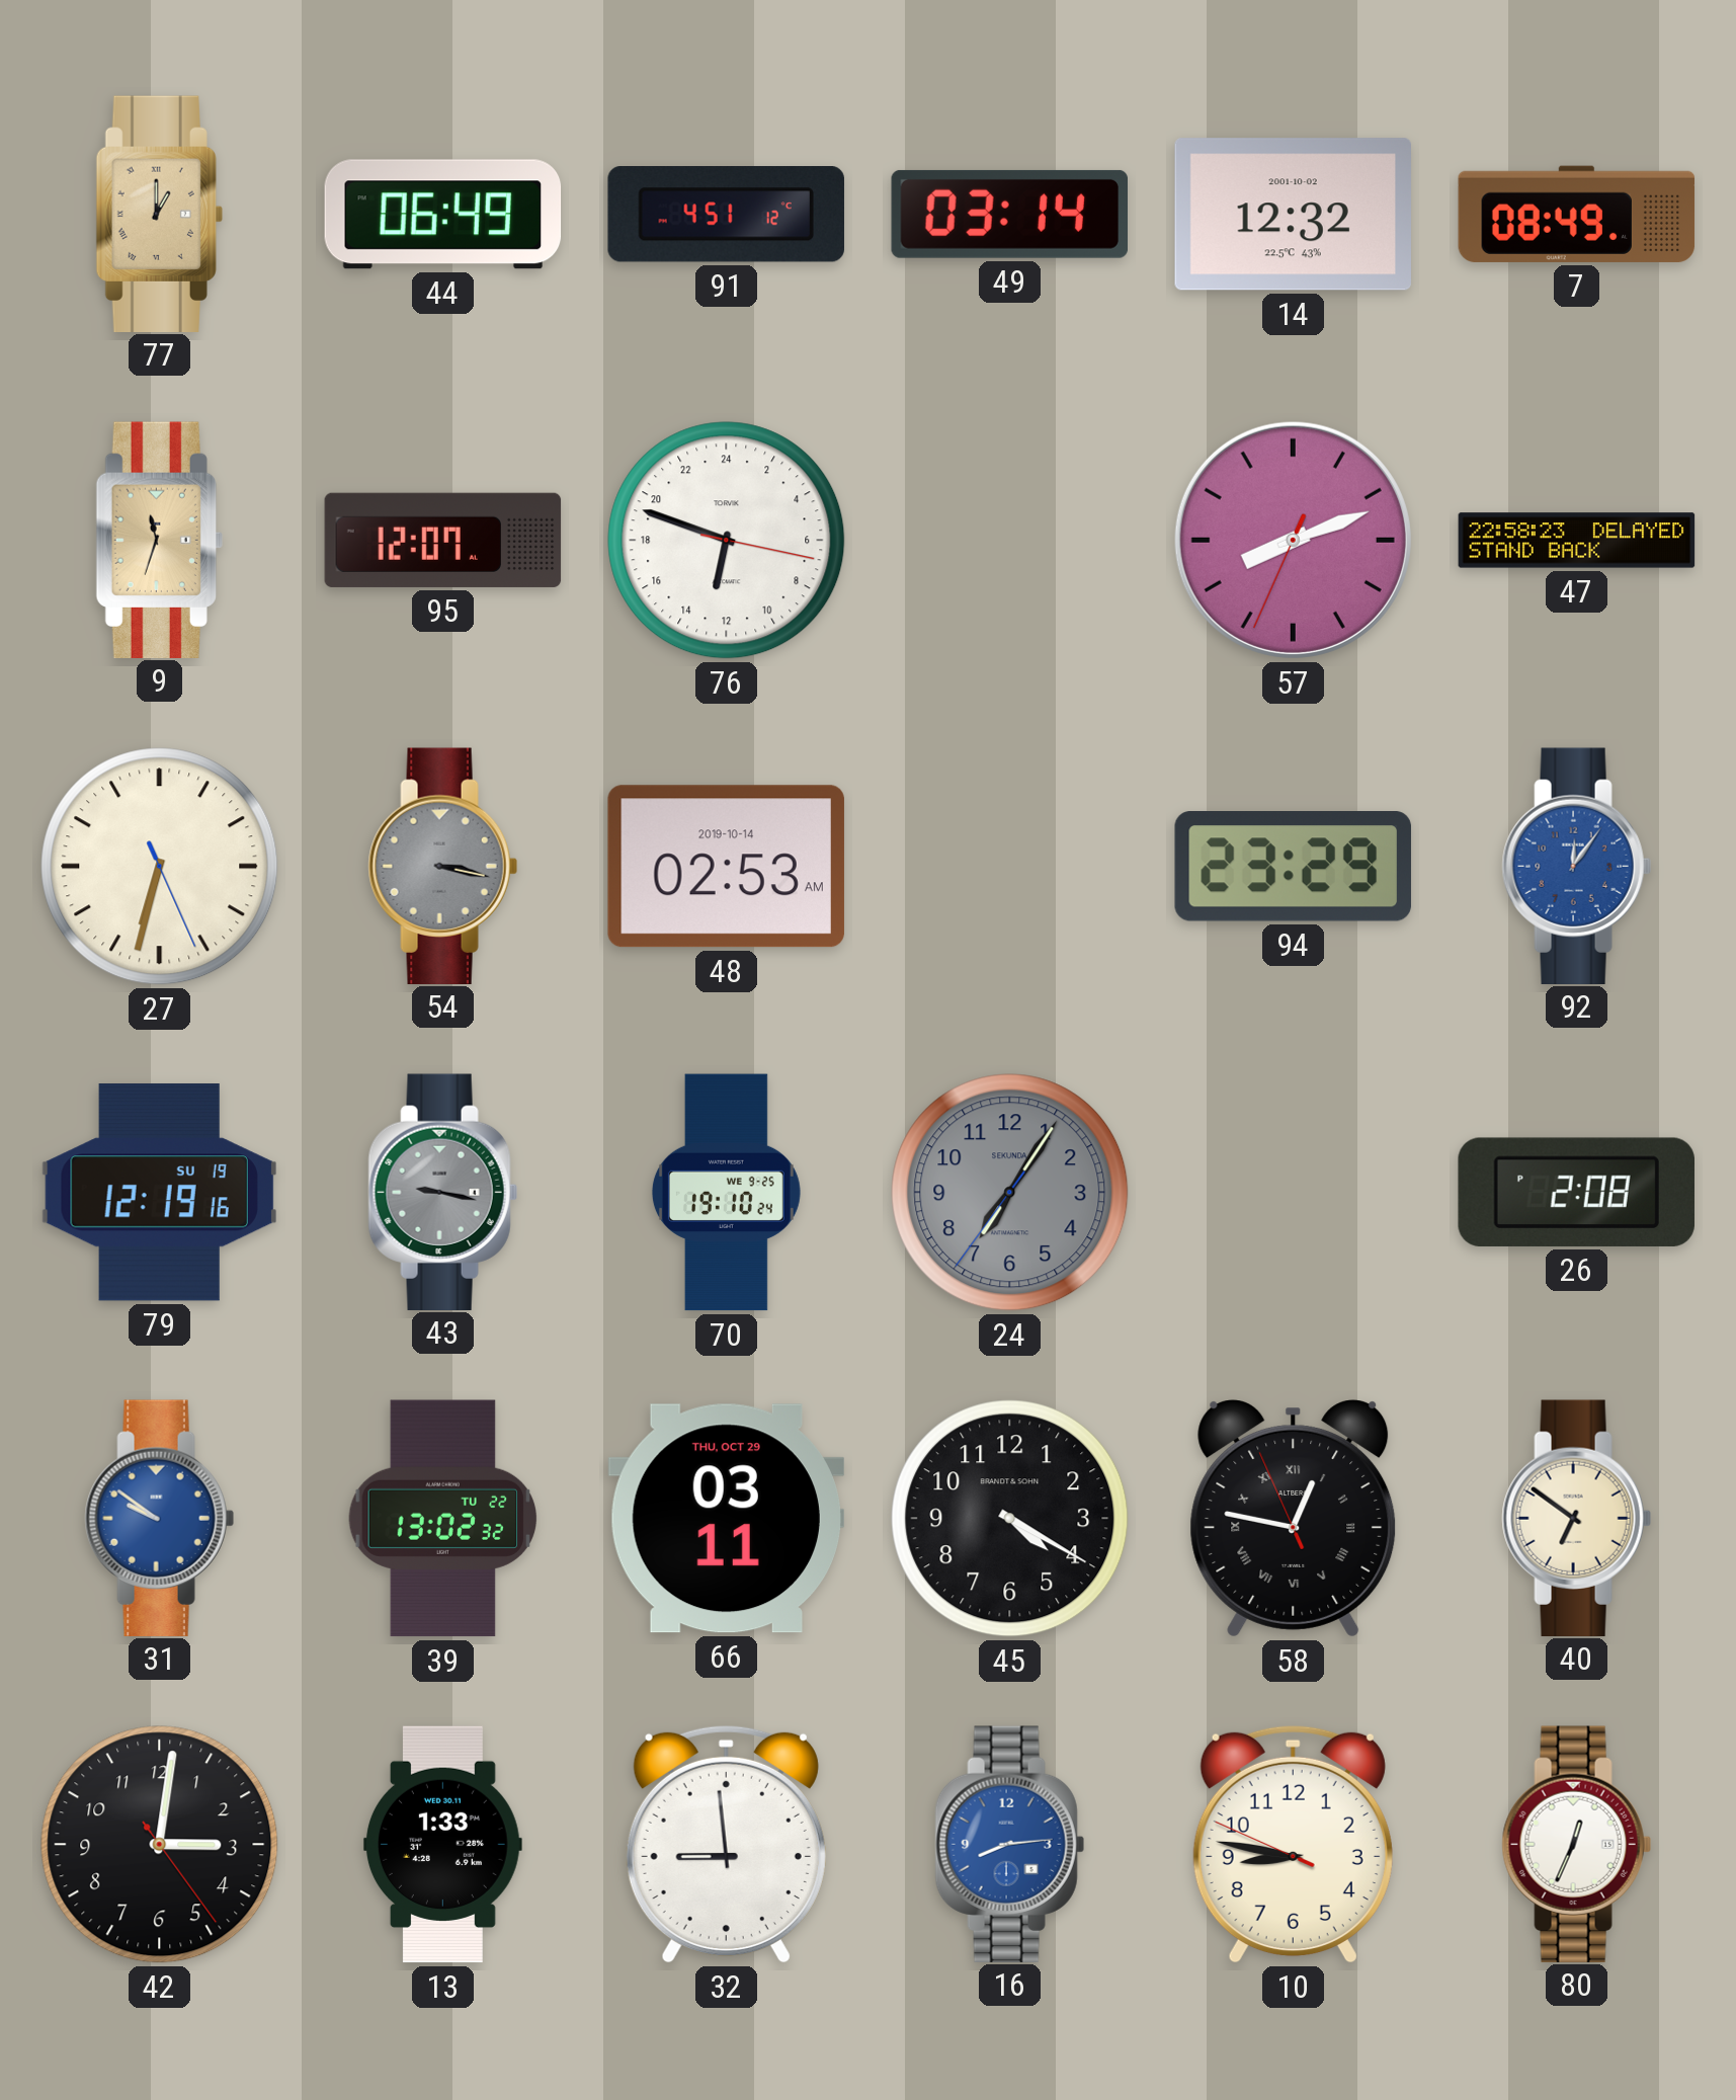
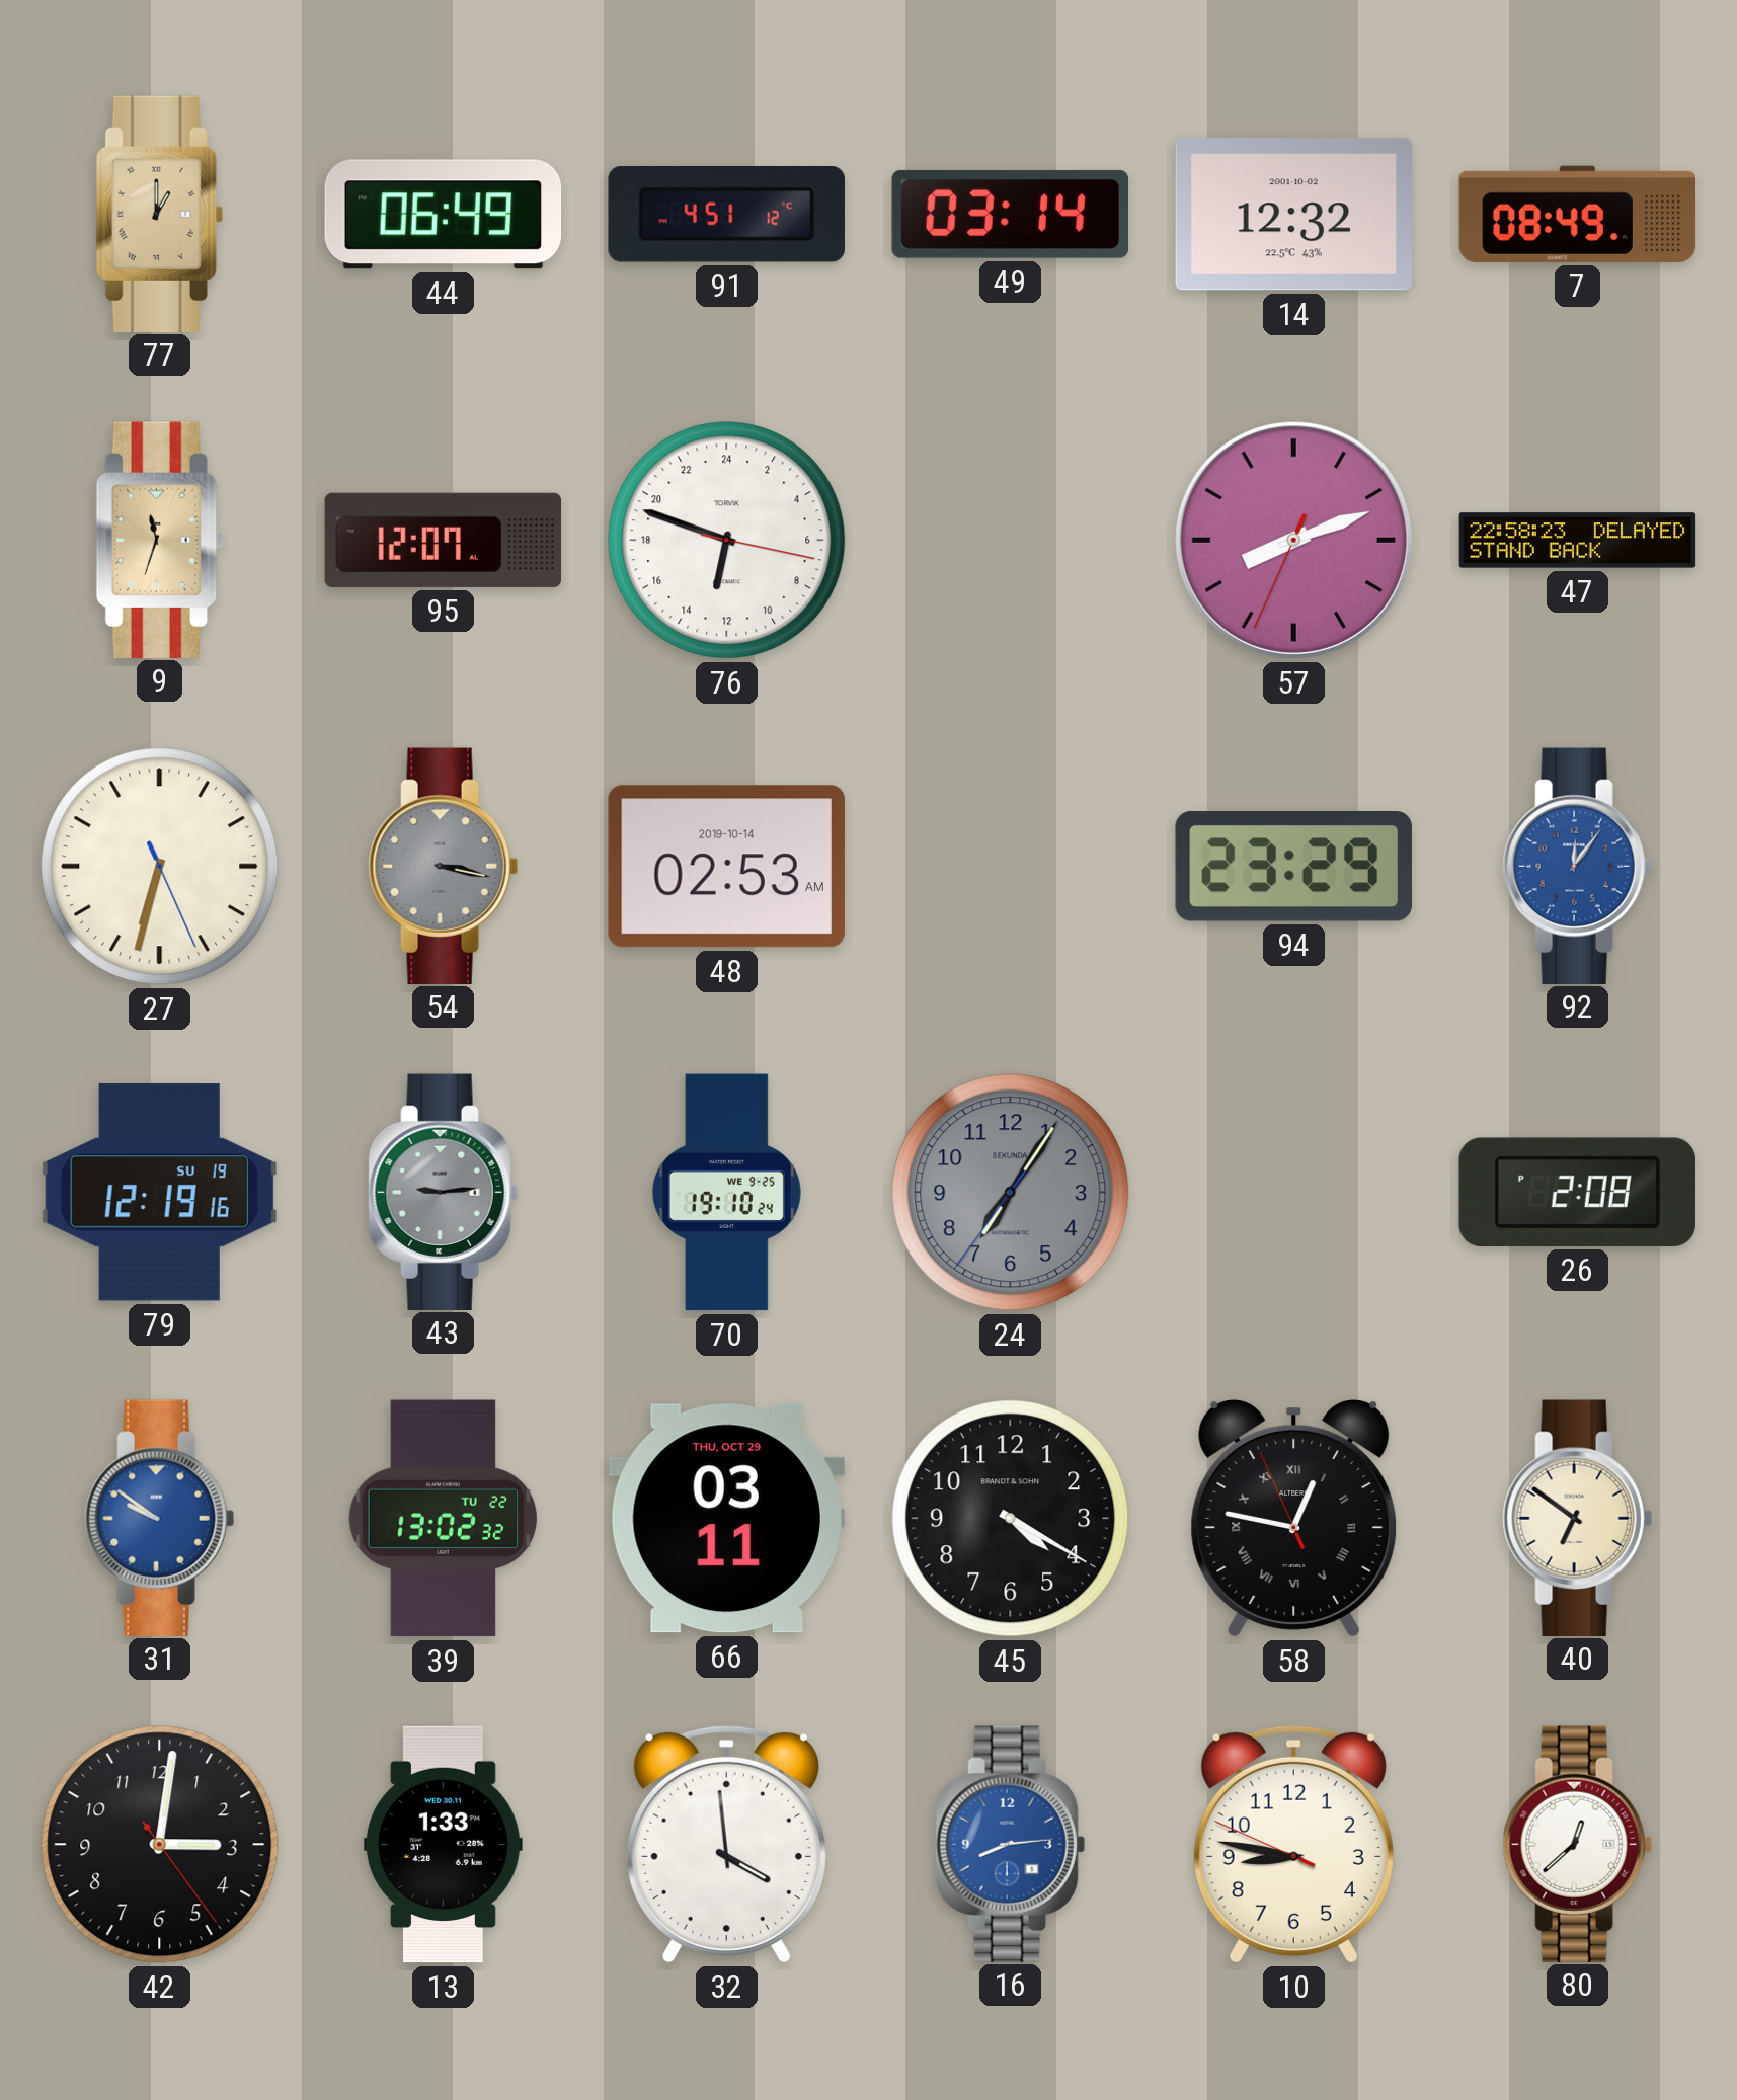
43: 9:17 -> 9:14
32: 8:59 -> 3:59
80: 12:34 -> 12:38
